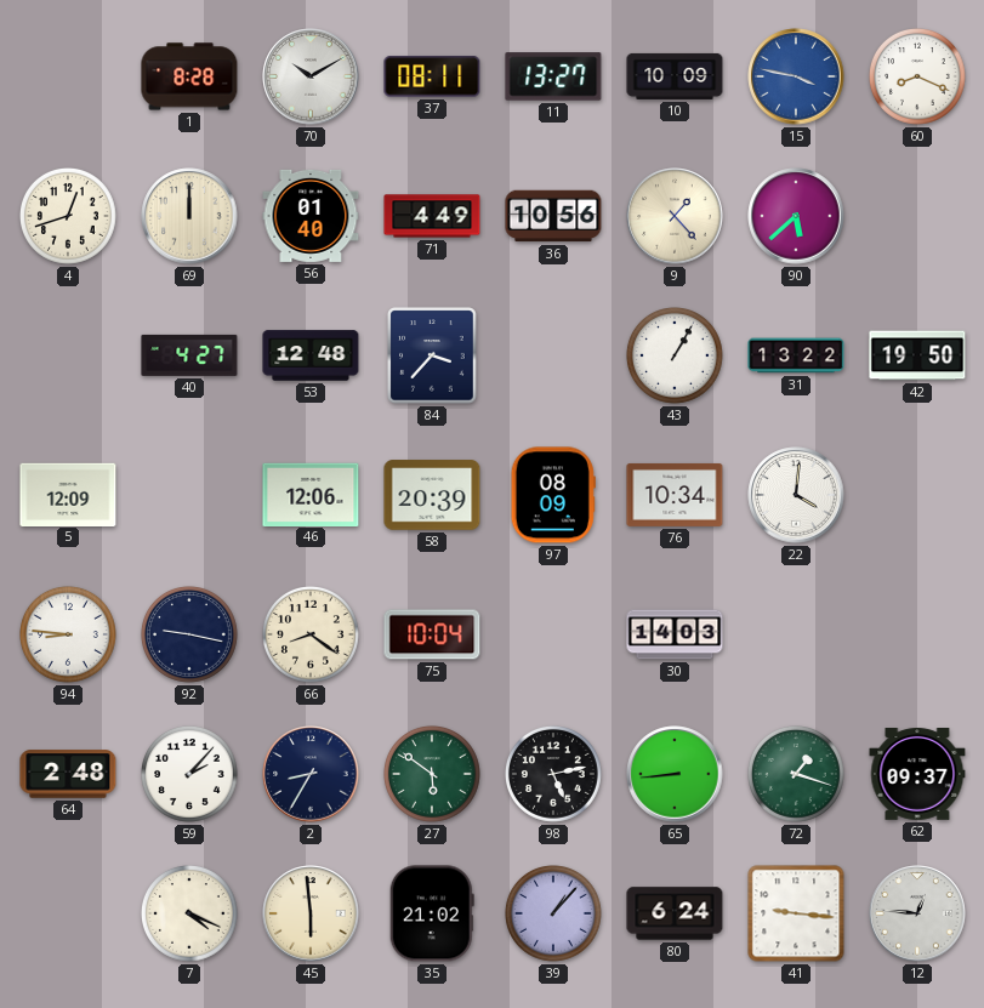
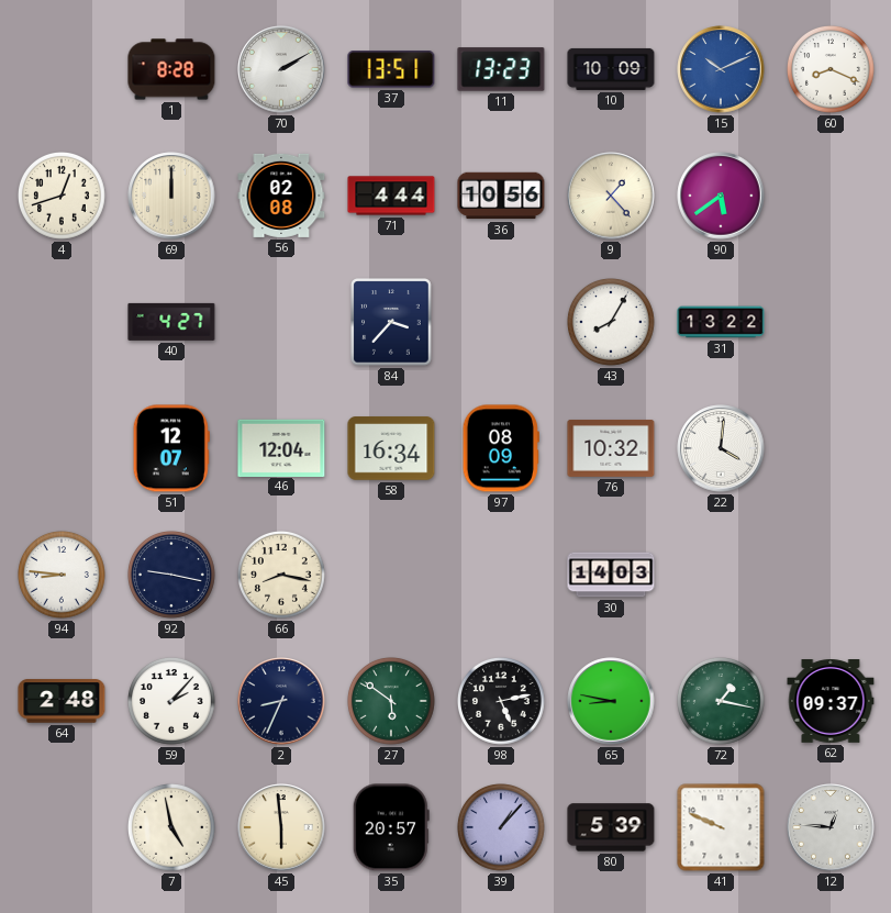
70: 10:10 -> 2:10
37: 08:11 -> 13:51
11: 13:27 -> 13:23
15: 3:47 -> 10:11
56: 01:40 -> 02:08
71: 4:49 -> 4:44
90: 5:38 -> 5:39
53: 12:48 -> none
43: 1:05 -> 8:05
42: 19:50 -> none
5: 12:09 -> none
51: none -> 12:07
46: 12:06 -> 12:04
58: 20:39 -> 16:34
76: 10:34 -> 10:32
66: 8:21 -> 8:17
75: 10:04 -> none
2: 8:35 -> 8:34
65: 8:44 -> 8:47
72: 1:18 -> 1:17
7: 4:19 -> 4:58
35: 21:02 -> 20:57
80: 6:24 -> 5:39
41: 9:16 -> 9:49
